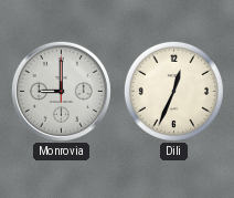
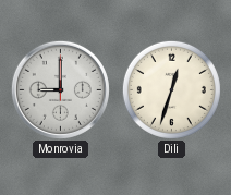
Dili: 12:34 -> 12:33
